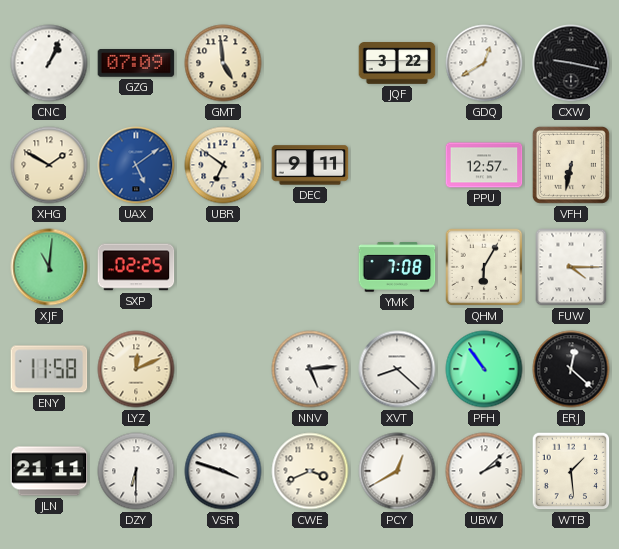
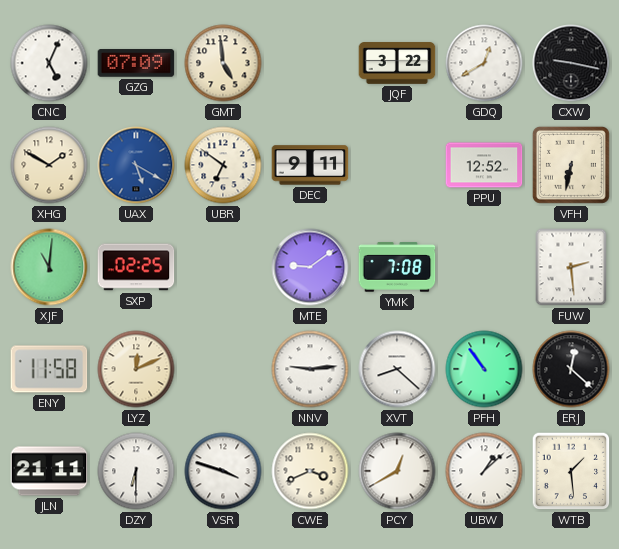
CNC: 1:04 -> 5:04
UAX: 5:09 -> 5:20
PPU: 12:57 -> 12:52
MTE: none -> 9:09
QHM: 6:05 -> none
FUW: 4:15 -> 2:29
NNV: 5:14 -> 9:14
UBW: 2:08 -> 1:08
